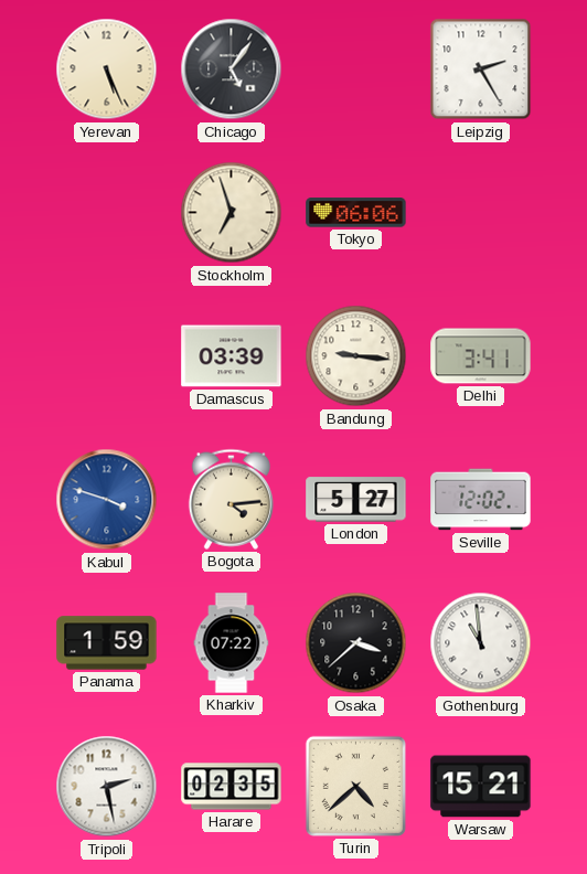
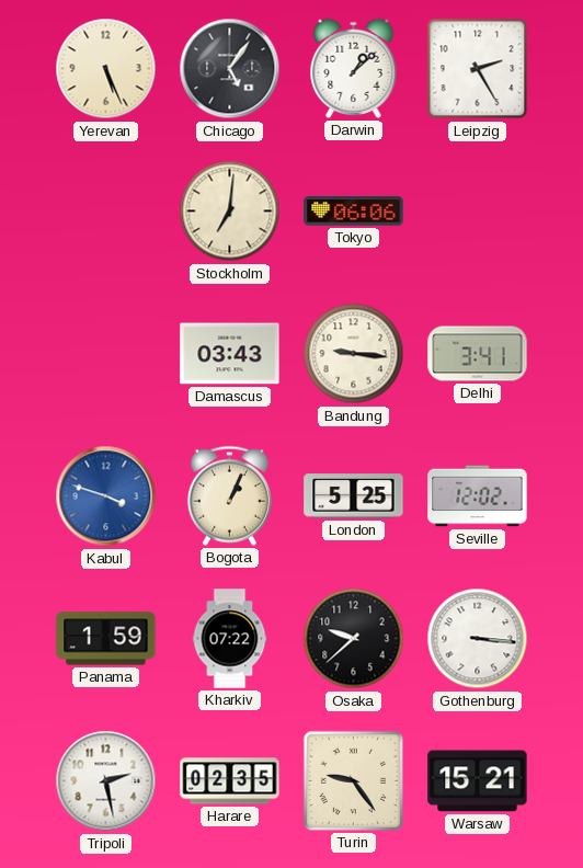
Darwin: none -> 1:08
Stockholm: 6:57 -> 7:01
Damascus: 03:39 -> 03:43
Bogota: 4:14 -> 1:04
London: 5:27 -> 5:25
Osaka: 3:38 -> 9:38
Gothenburg: 10:59 -> 3:16
Turin: 4:38 -> 9:24
